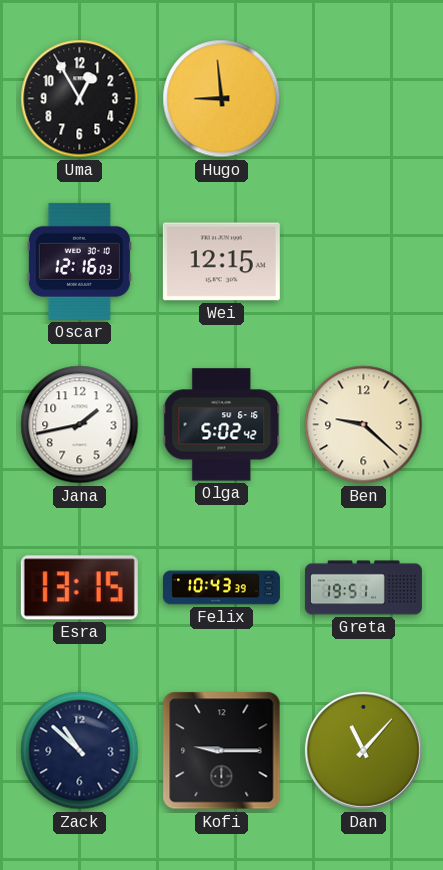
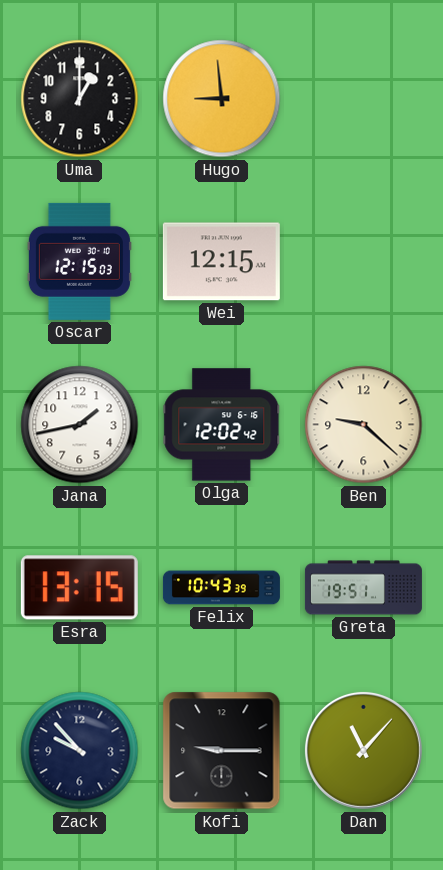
Uma: 12:55 -> 1:00
Oscar: 12:16 -> 12:15
Olga: 5:02 -> 12:02
Zack: 10:52 -> 9:53
